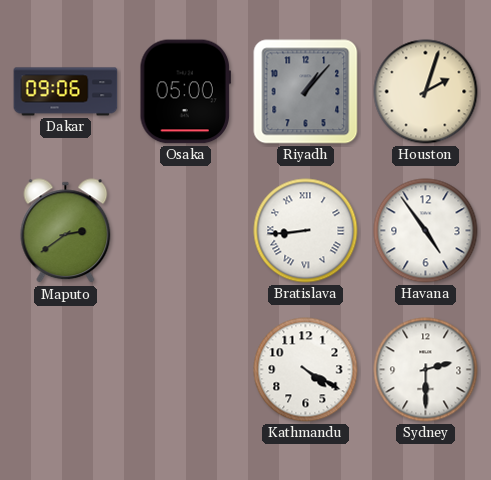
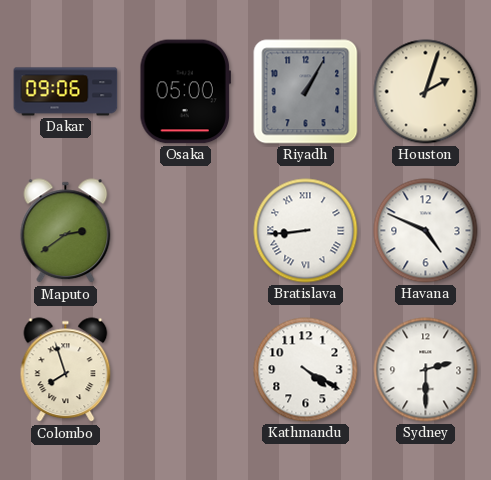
Riyadh: 1:07 -> 1:05
Havana: 4:54 -> 4:49
Colombo: none -> 7:57
